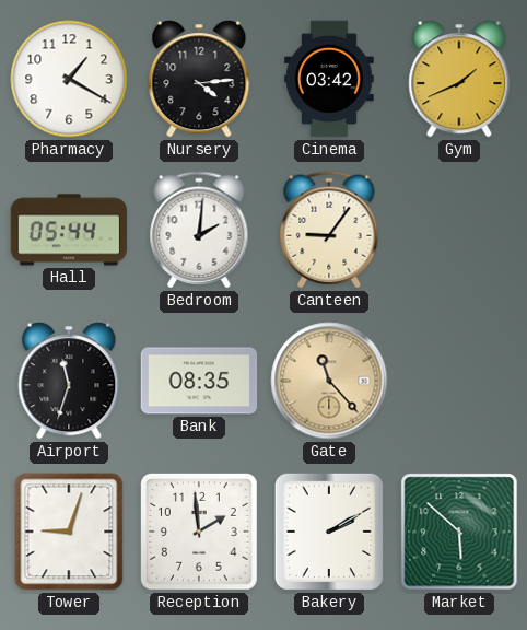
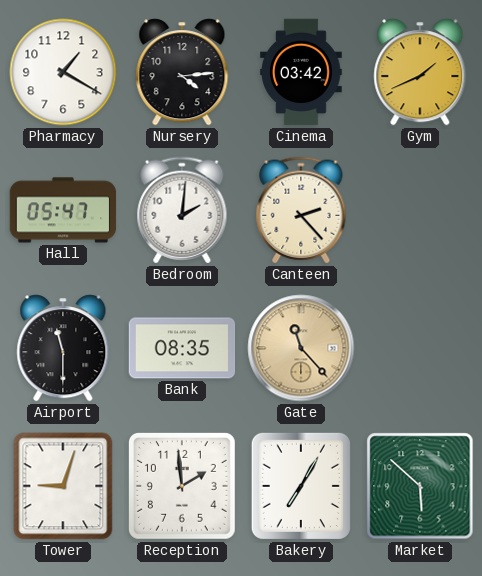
Hall: 05:44 -> 05:47
Canteen: 9:06 -> 2:23
Airport: 11:33 -> 11:30
Bakery: 2:10 -> 7:05
